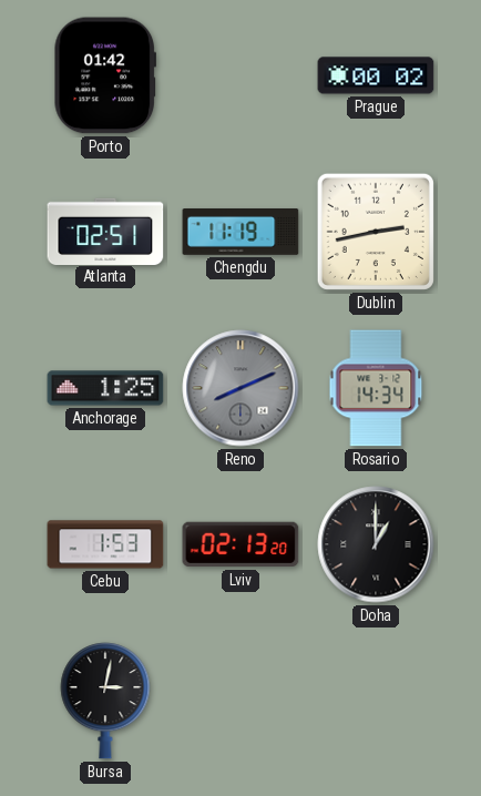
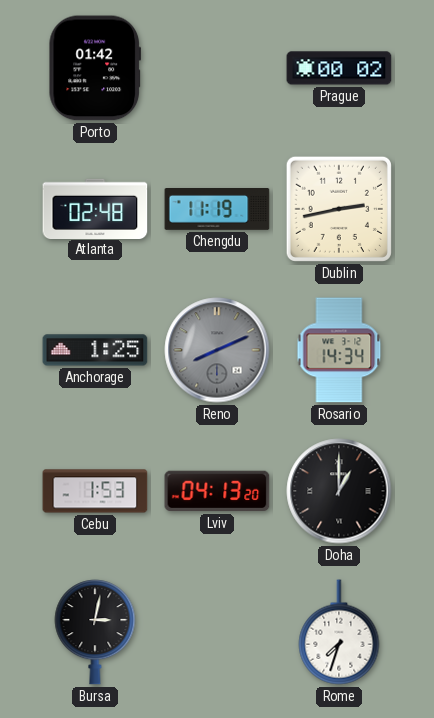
Atlanta: 02:51 -> 02:48
Lviv: 02:13 -> 04:13
Rome: none -> 7:33
